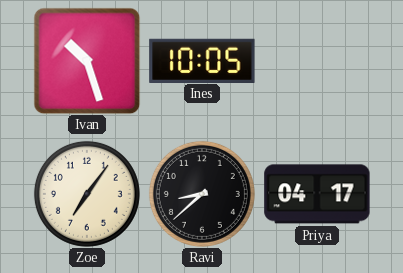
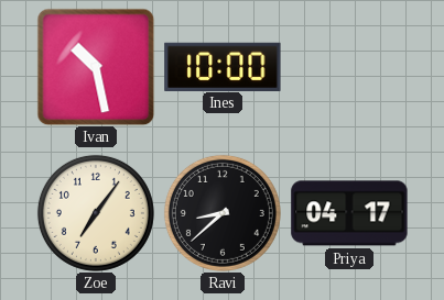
Ivan: 10:27 -> 10:28
Ines: 10:05 -> 10:00
